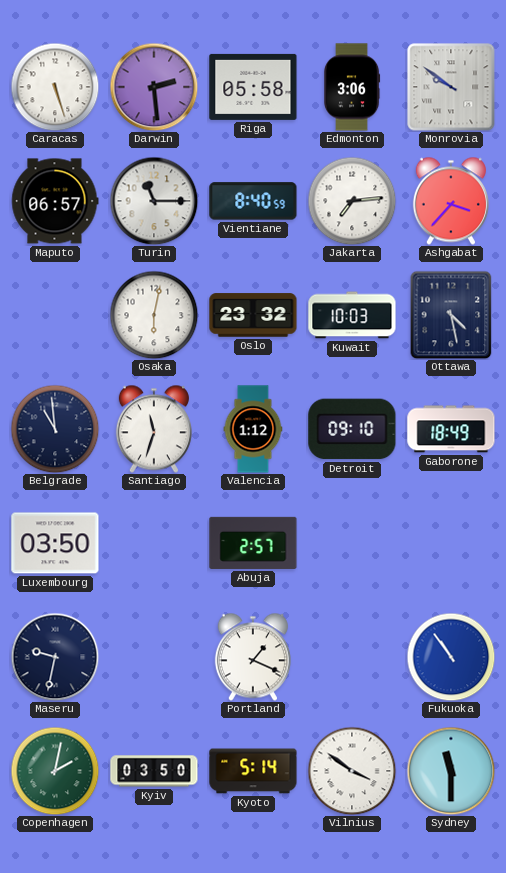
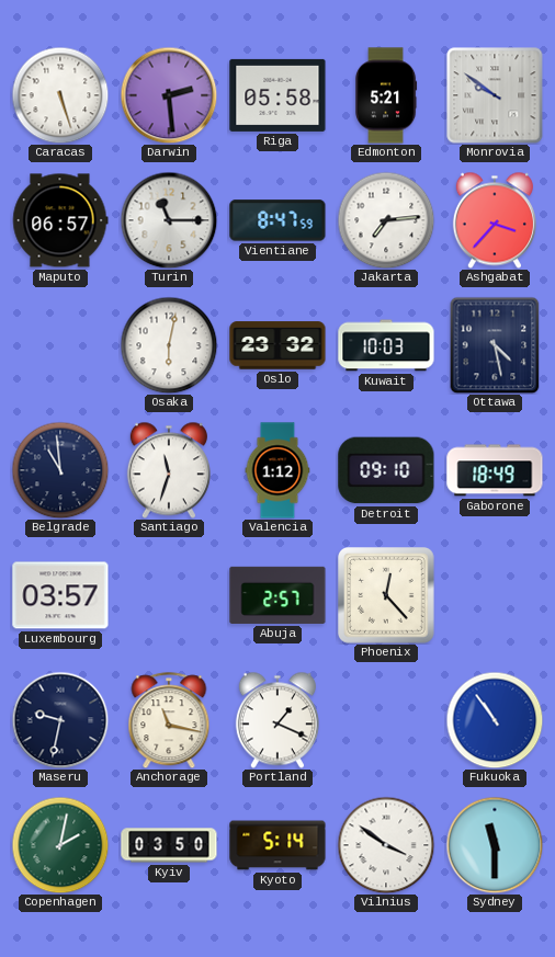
Edmonton: 3:06 -> 5:21
Vientiane: 8:40 -> 8:47
Luxembourg: 03:50 -> 03:57
Phoenix: none -> 12:23
Anchorage: none -> 11:17
